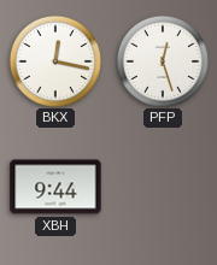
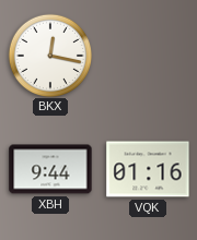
PFP: 12:27 -> none
VQK: none -> 01:16
